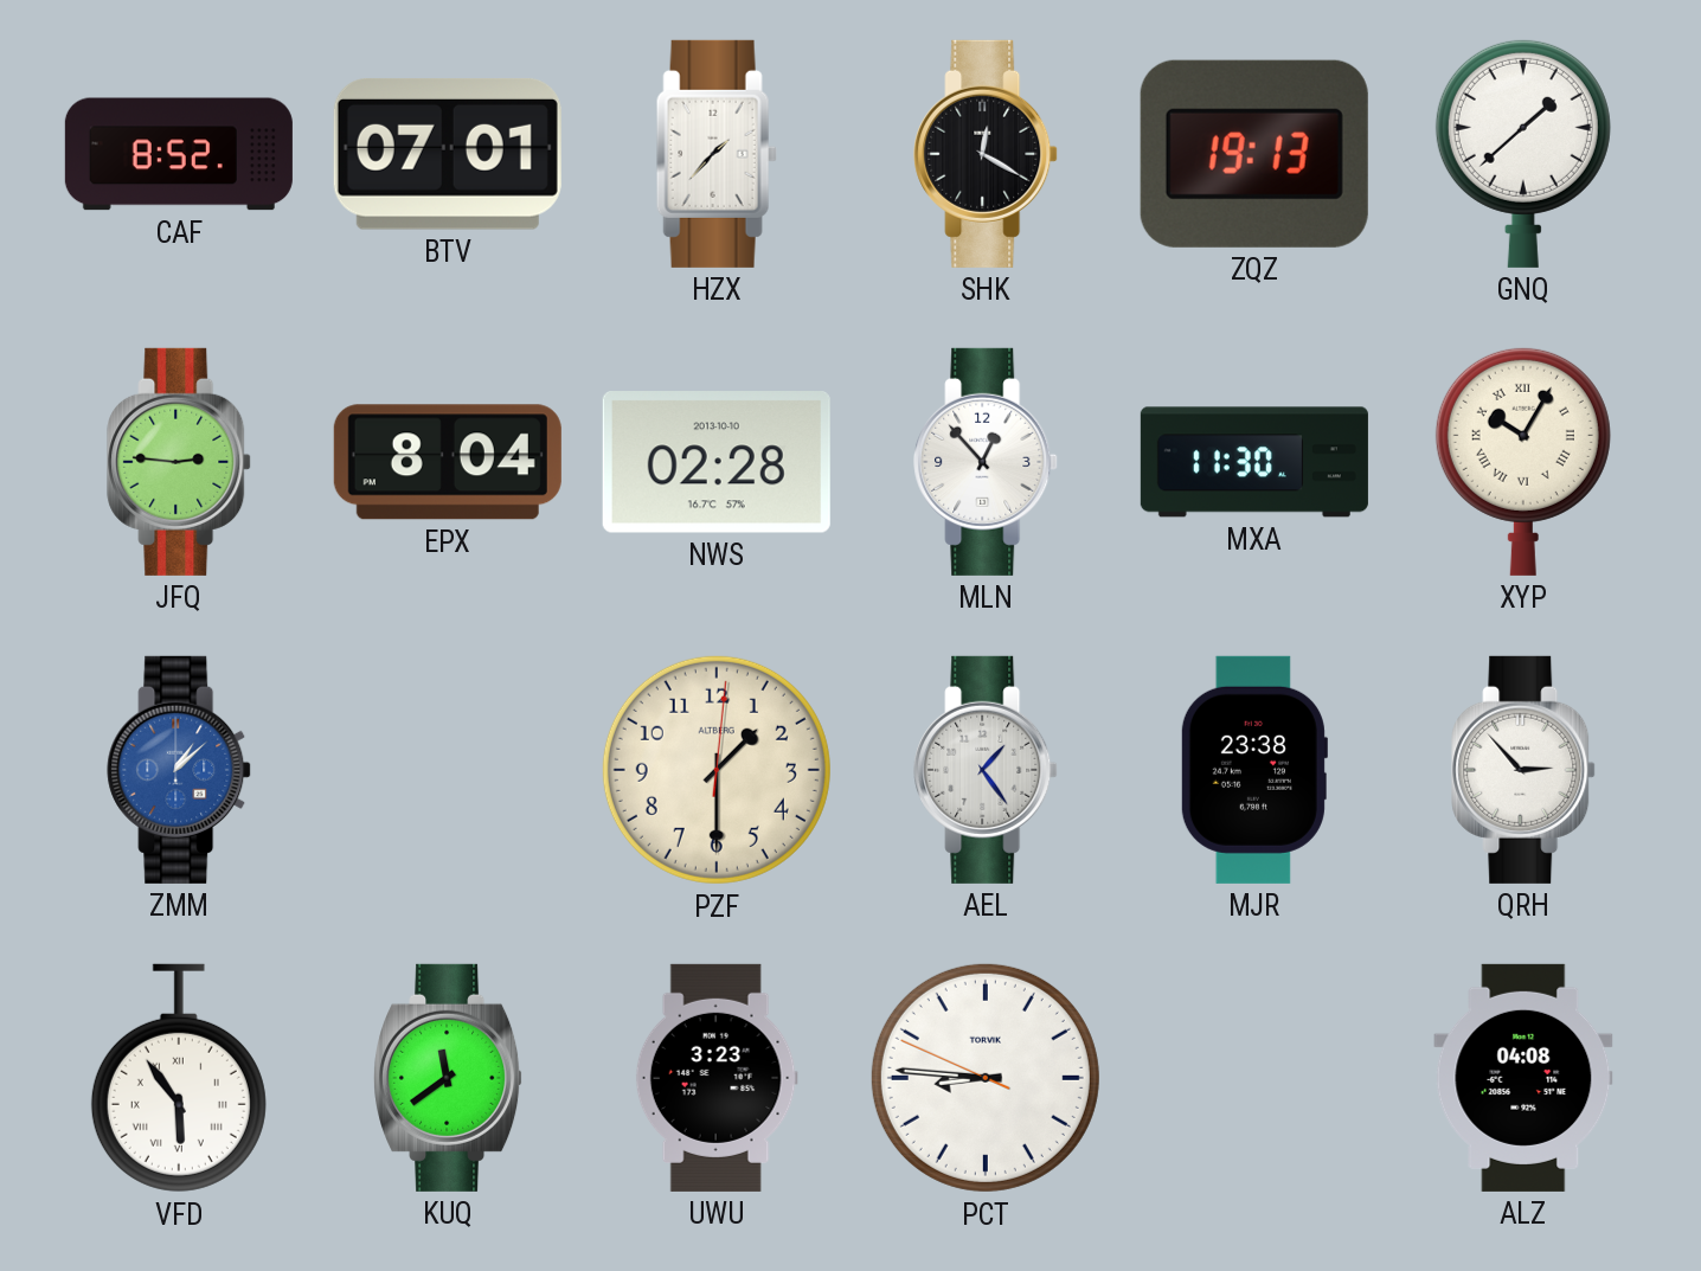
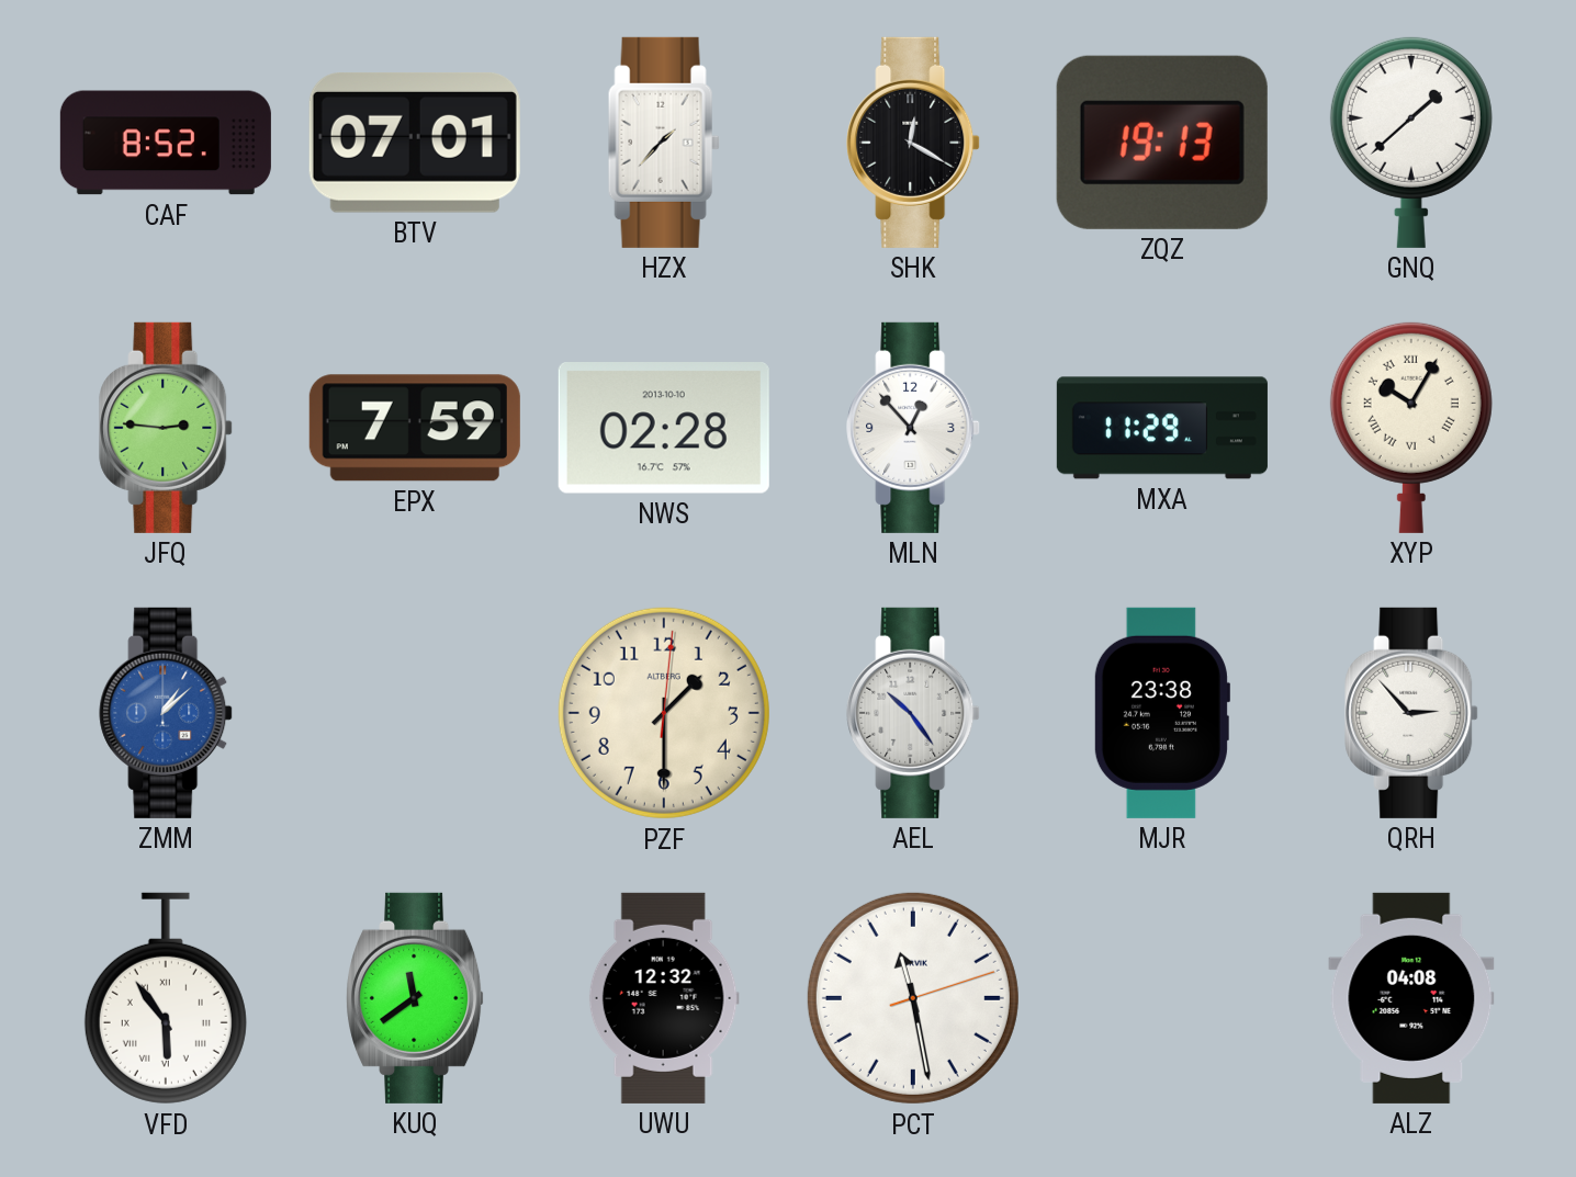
EPX: 8:04 -> 7:59
MXA: 11:30 -> 11:29
AEL: 1:24 -> 10:24
UWU: 3:23 -> 12:32
PCT: 8:45 -> 11:28
